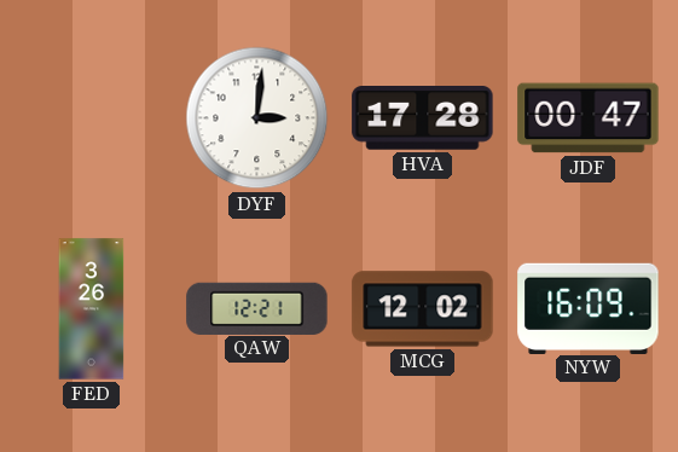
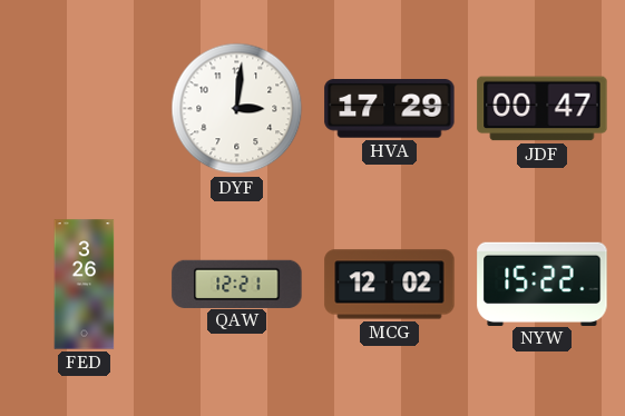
HVA: 17:28 -> 17:29
NYW: 16:09 -> 15:22
